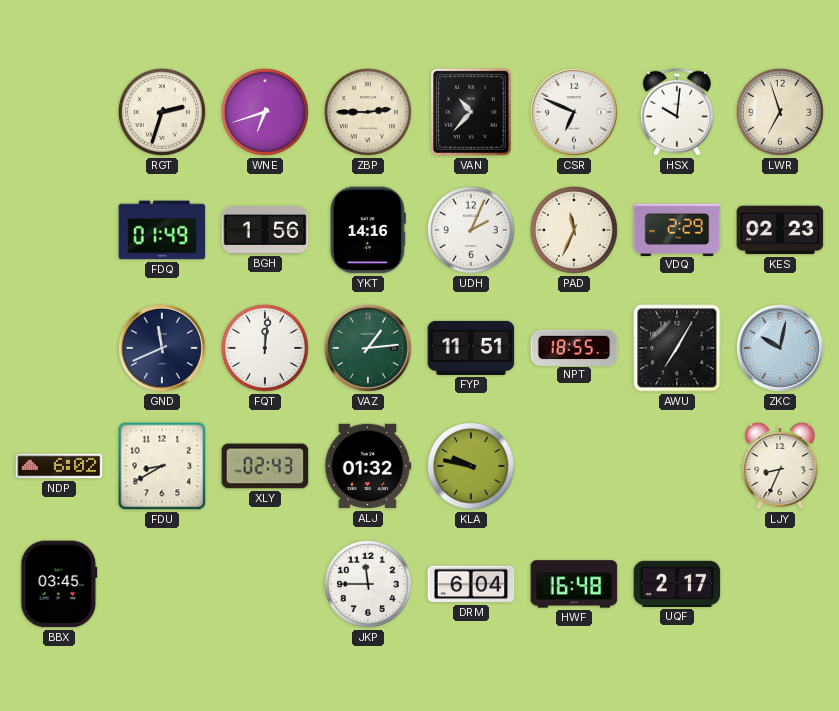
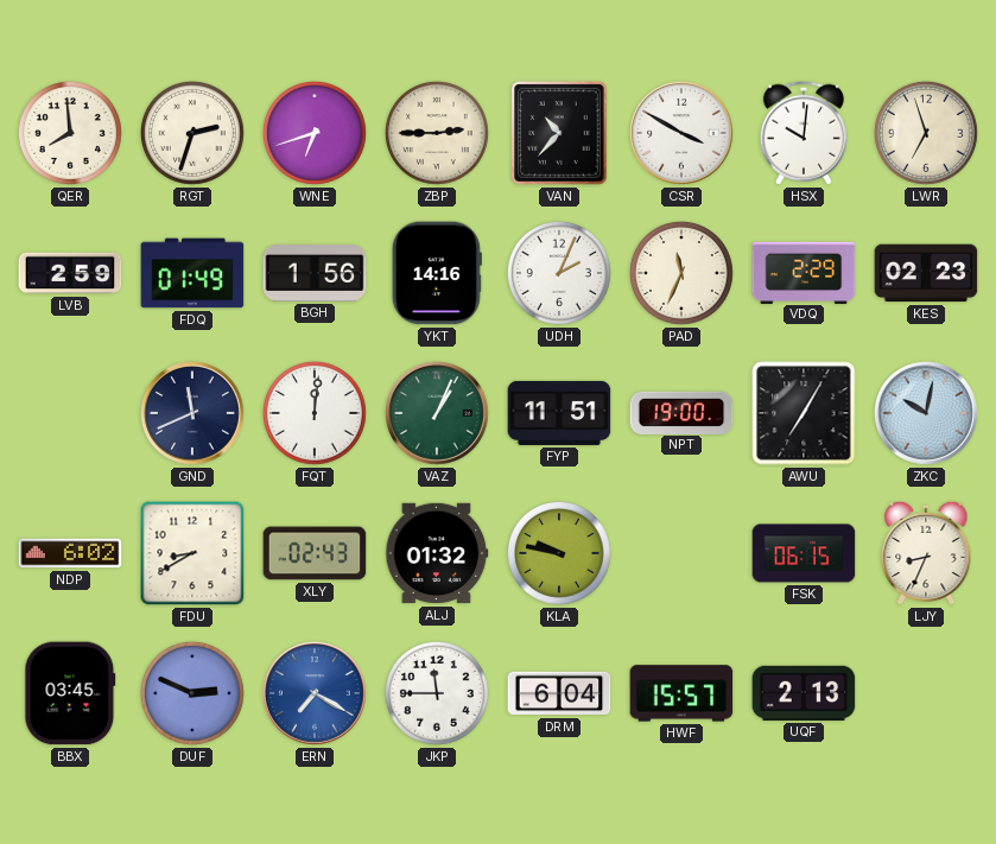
QER: none -> 7:59
CSR: 6:49 -> 3:50
LVB: none -> 2:59
VAZ: 1:14 -> 1:04
NPT: 18:55 -> 19:00
FSK: none -> 06:15
DUF: none -> 2:49
ERN: none -> 7:20
HWF: 16:48 -> 15:57
UQF: 2:17 -> 2:13
